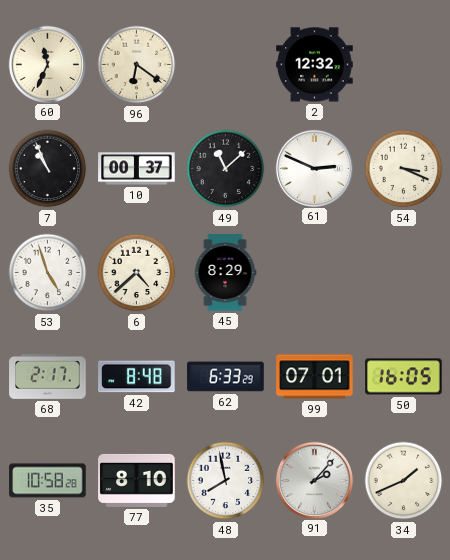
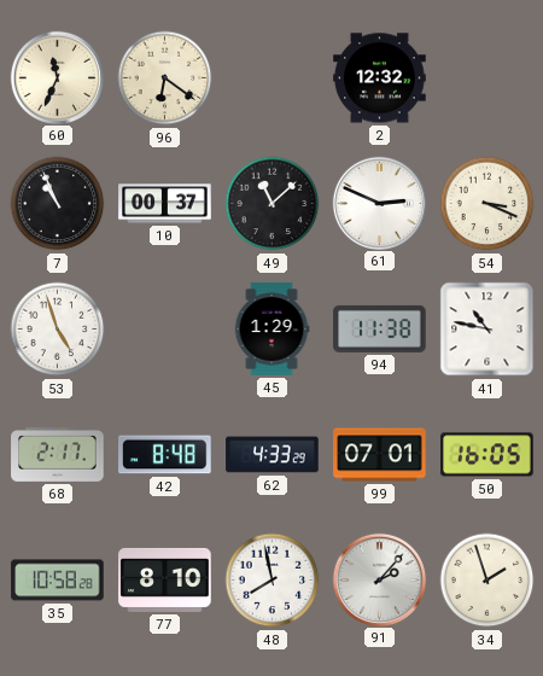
6: 4:38 -> none
45: 8:29 -> 1:29
94: none -> 11:38
41: none -> 10:47
62: 6:33 -> 4:33
34: 1:41 -> 1:57
